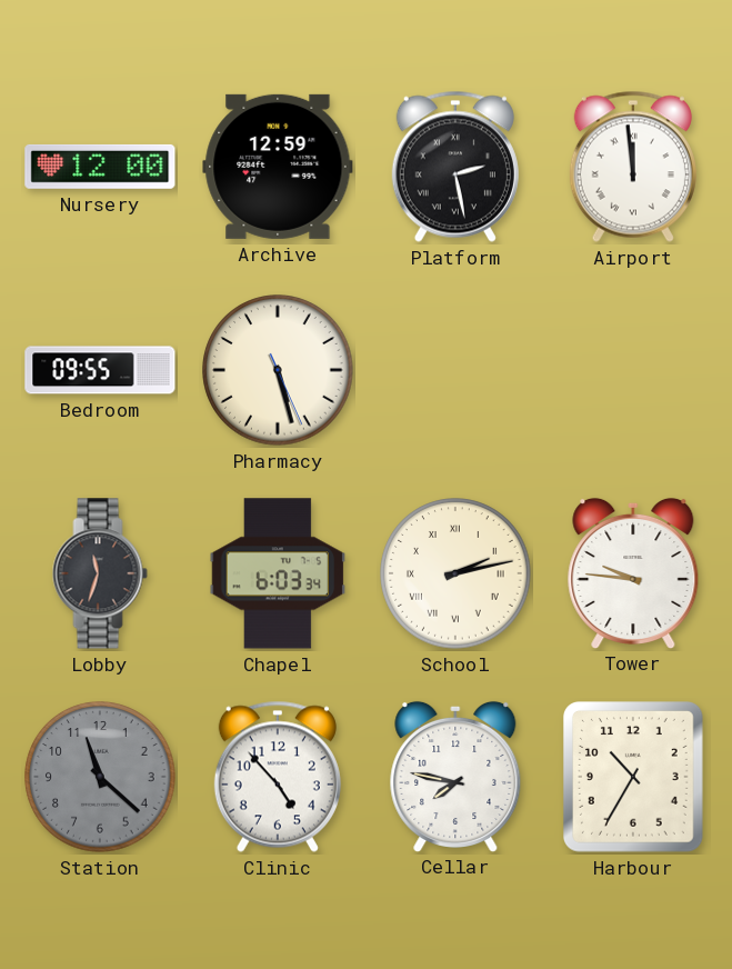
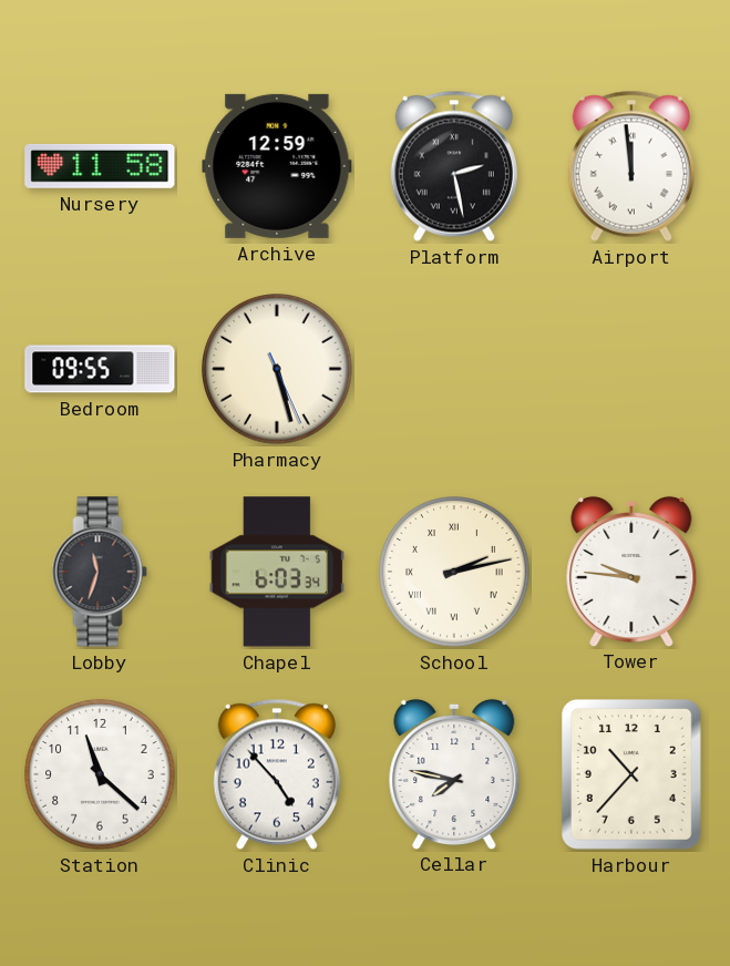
Nursery: 12:00 -> 11:58
Station dial: grey -> white
Harbour: 10:35 -> 10:37
